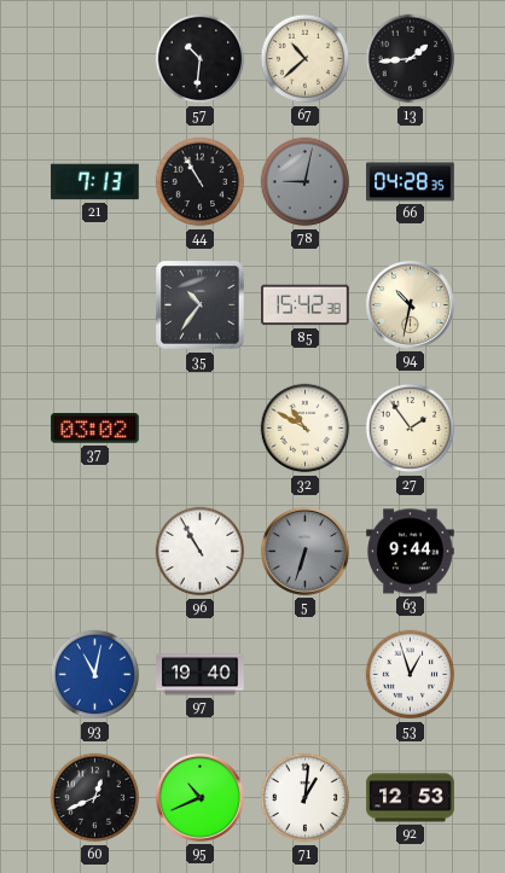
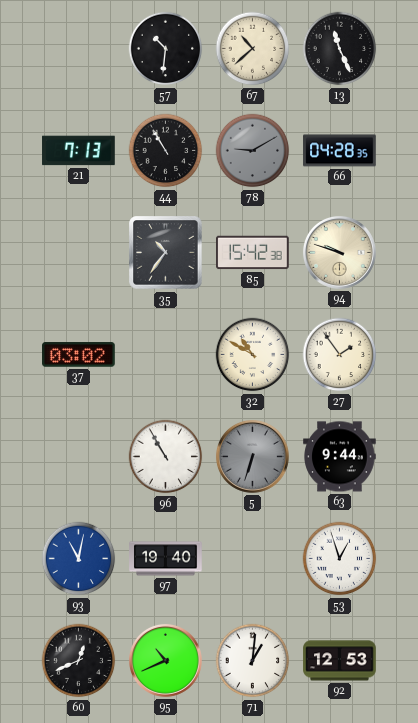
13: 1:44 -> 11:26
78: 9:02 -> 9:10
94: 10:32 -> 9:48
